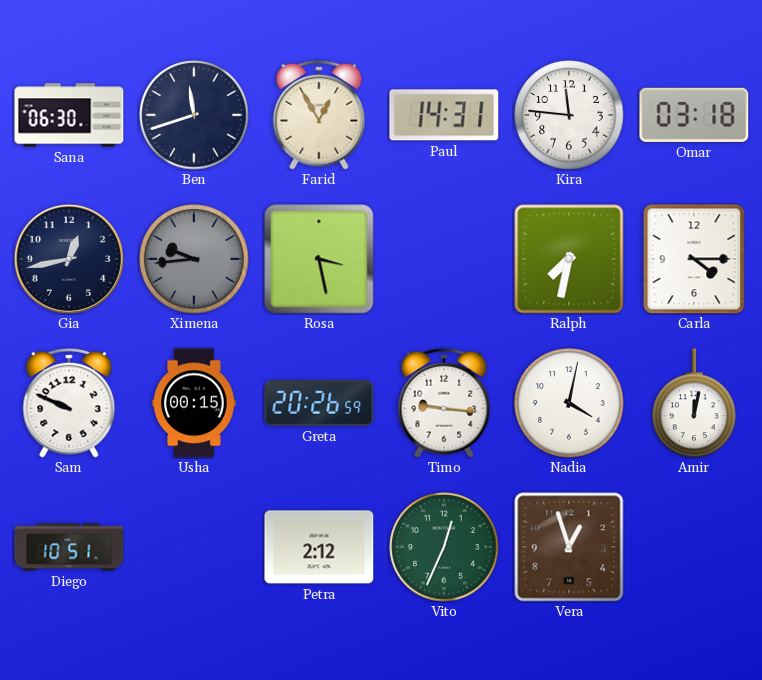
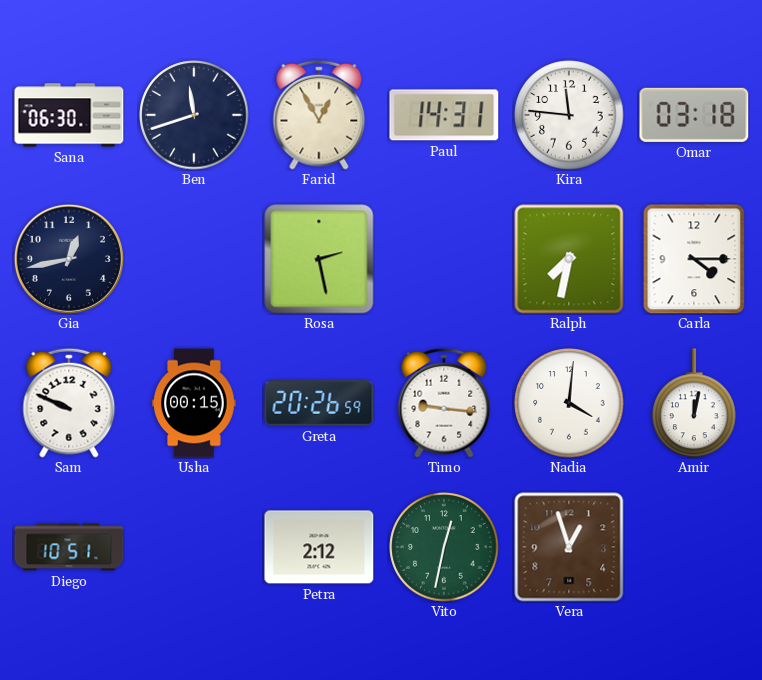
Ximena: 9:44 -> none
Rosa: 3:28 -> 2:28
Nadia: 4:02 -> 4:01
Vito: 12:34 -> 12:32
